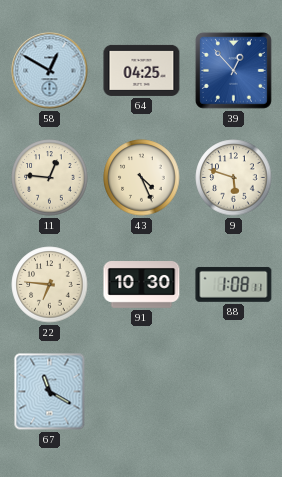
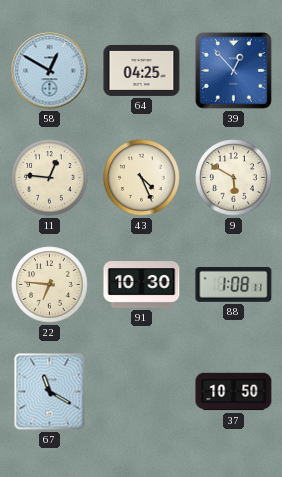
9: 5:48 -> 5:50
37: none -> 10:50
